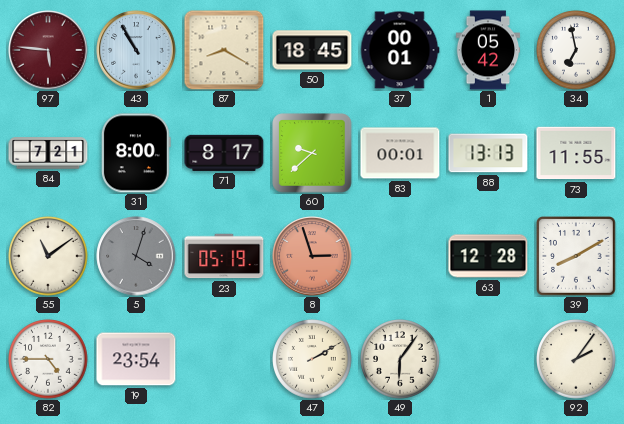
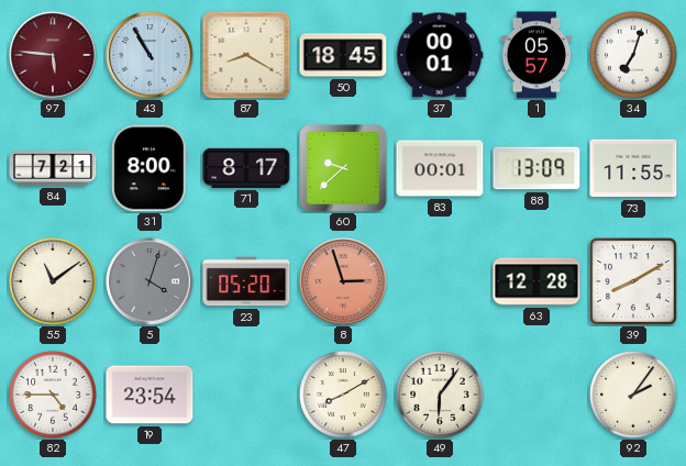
1: 05:42 -> 05:57
34: 6:58 -> 7:03
88: 13:13 -> 13:09
23: 05:19 -> 05:20
47: 2:10 -> 8:10
